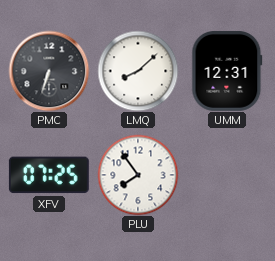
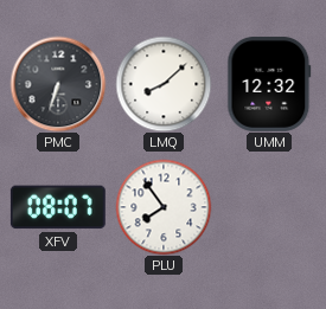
UMM: 12:31 -> 12:32
XFV: 07:25 -> 08:07
